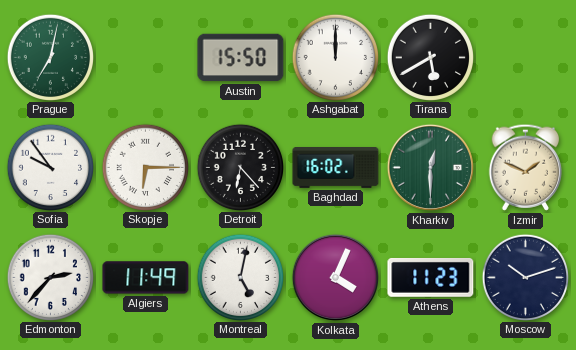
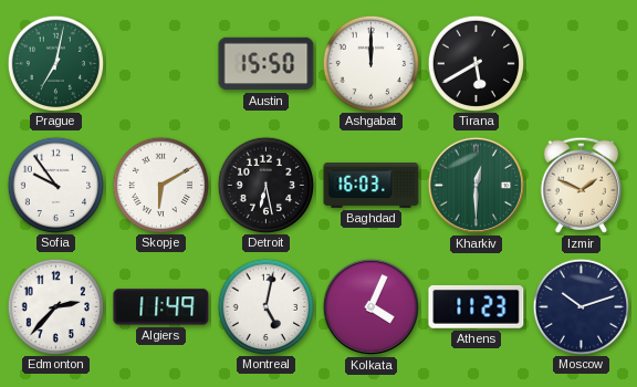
Skopje: 6:15 -> 6:10
Detroit: 6:23 -> 6:28
Baghdad: 16:02 -> 16:03
